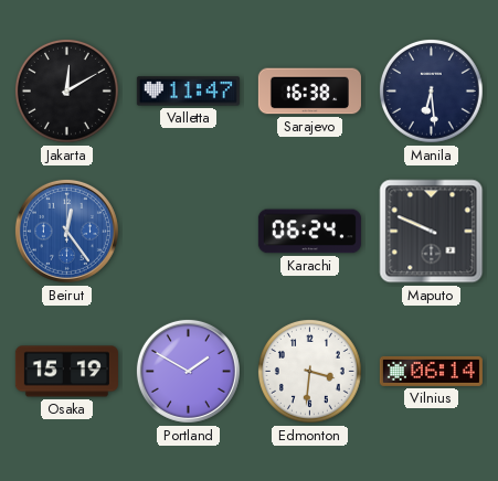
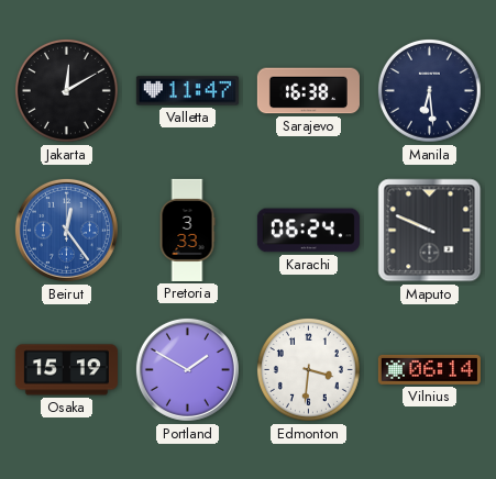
Pretoria: none -> 3:33
